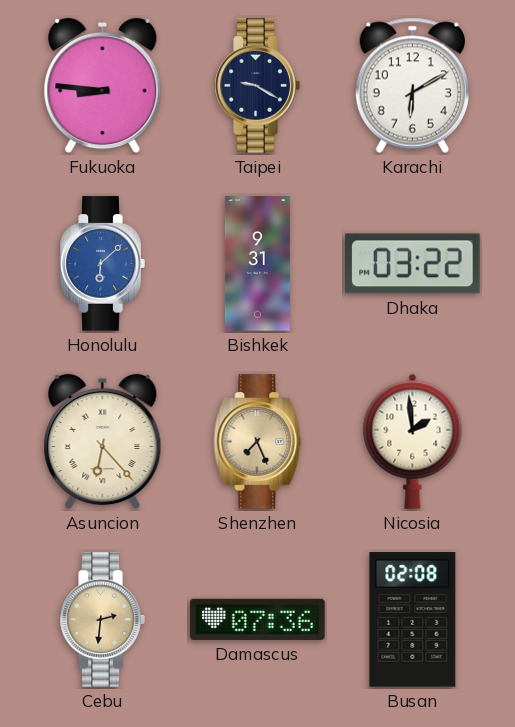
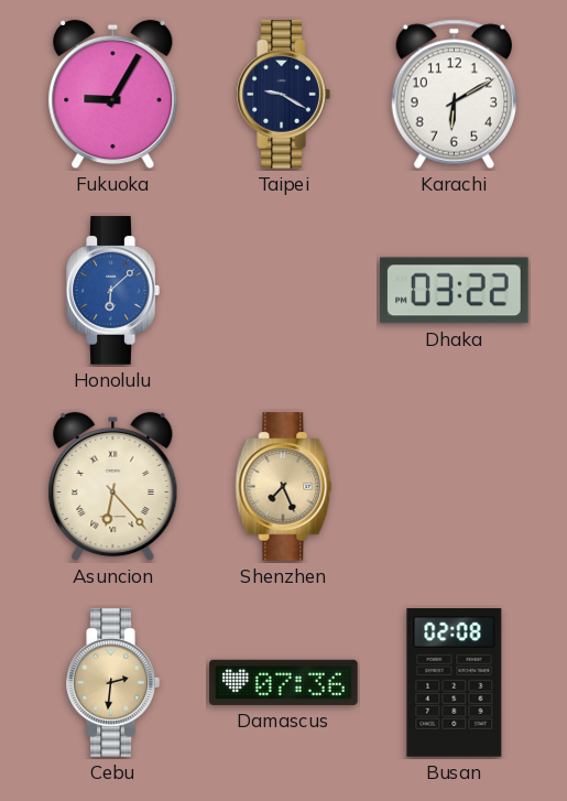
Fukuoka: 8:46 -> 9:05
Bishkek: 9:31 -> none
Nicosia: 1:59 -> none
